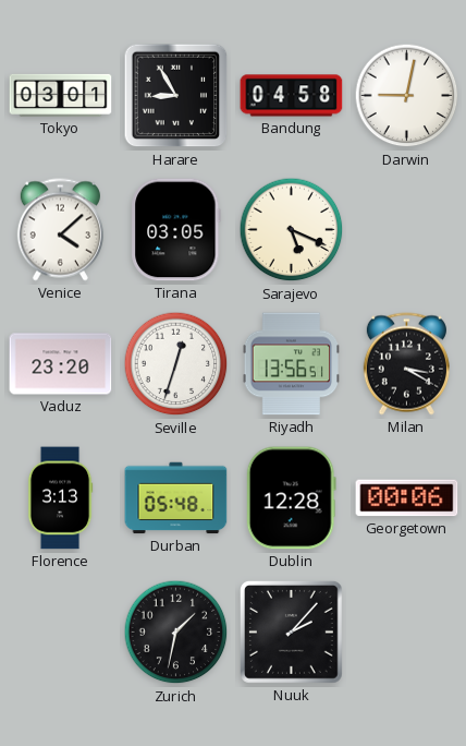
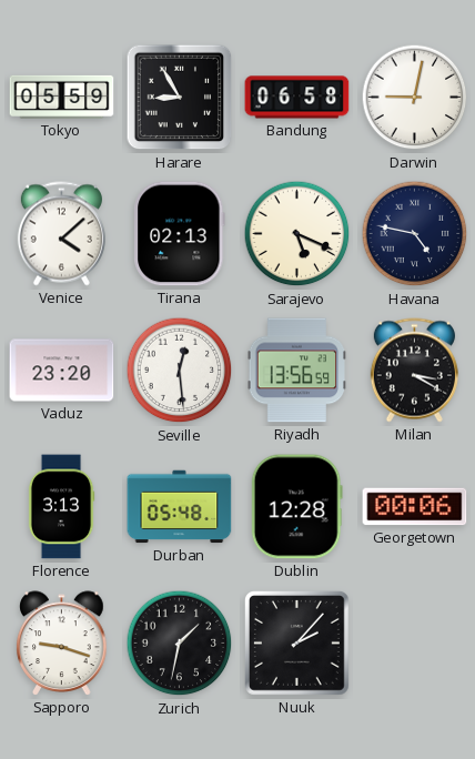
Tokyo: 03:01 -> 05:59
Bandung: 04:58 -> 06:58
Tirana: 03:05 -> 02:13
Havana: none -> 4:47
Seville: 12:33 -> 12:29
Riyadh: 13:56:51 -> 13:56:59
Sapporo: none -> 9:18
